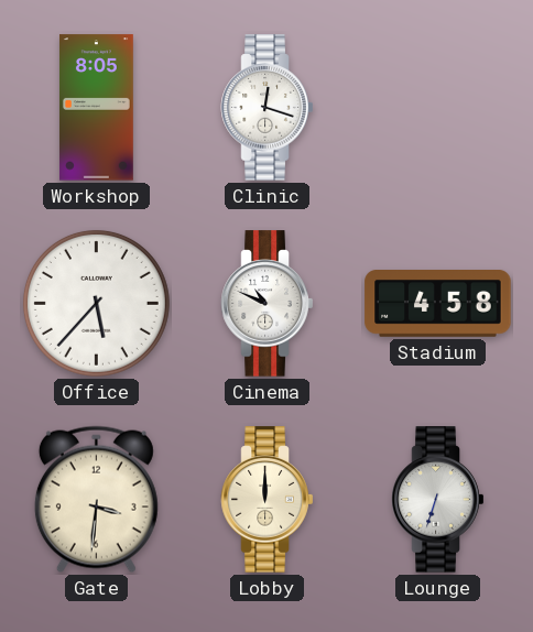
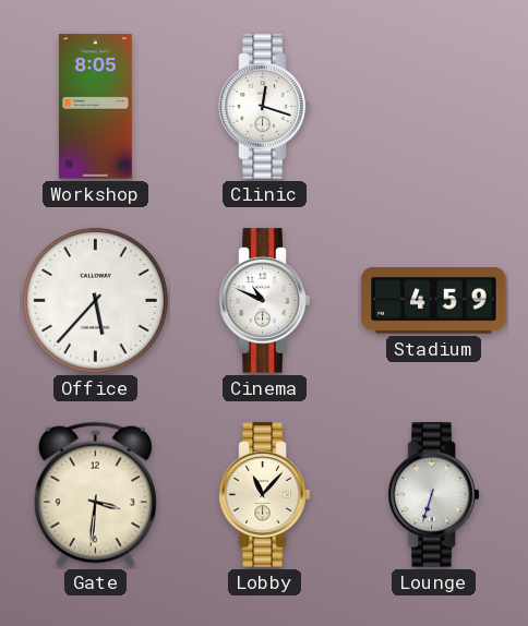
Stadium: 4:58 -> 4:59
Lobby: 12:00 -> 11:07
